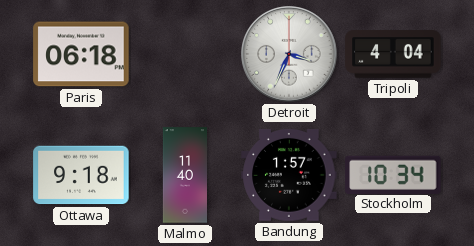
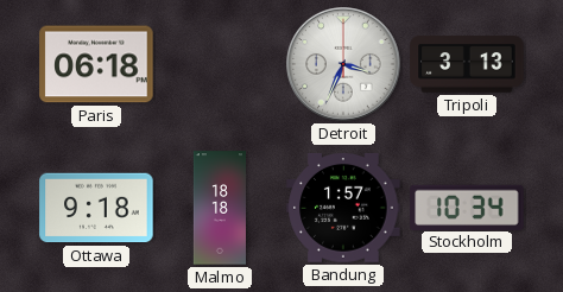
Tripoli: 4:04 -> 3:13
Malmo: 11:40 -> 18:18
